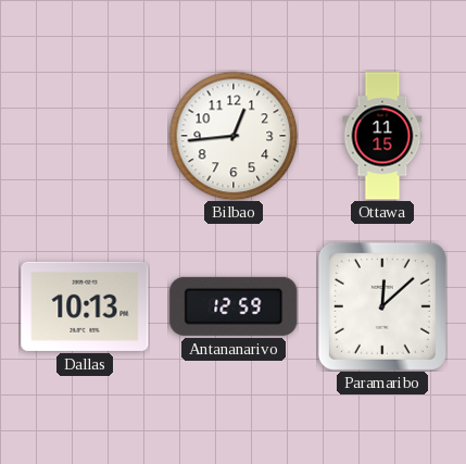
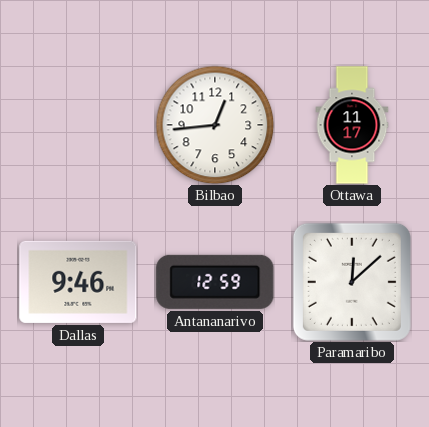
Ottawa: 11:15 -> 11:17
Dallas: 10:13 -> 9:46
